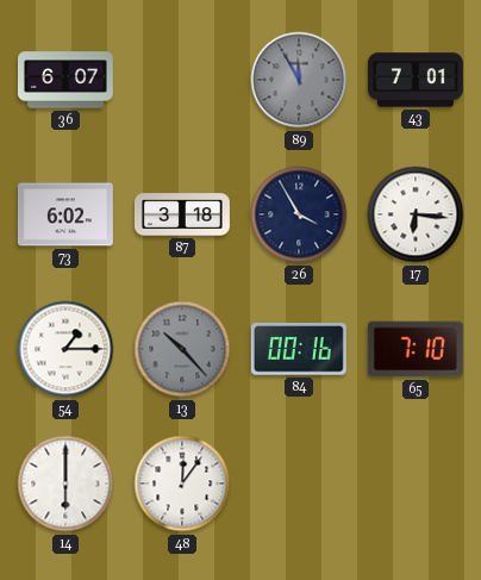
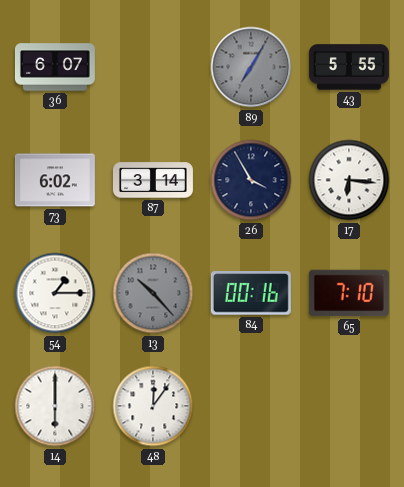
89: 11:55 -> 7:05
43: 7:01 -> 5:55
87: 3:18 -> 3:14
